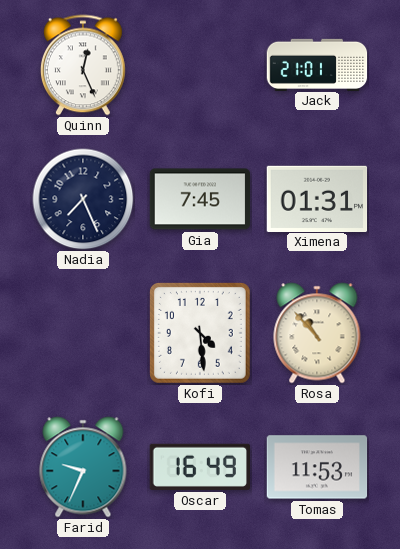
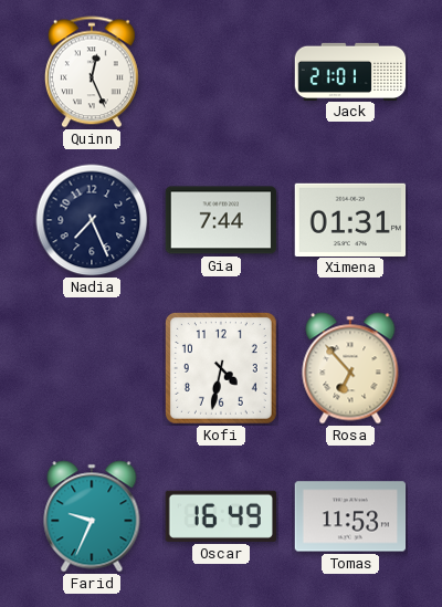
Gia: 7:45 -> 7:44
Kofi: 4:29 -> 4:32
Rosa: 10:53 -> 6:53
